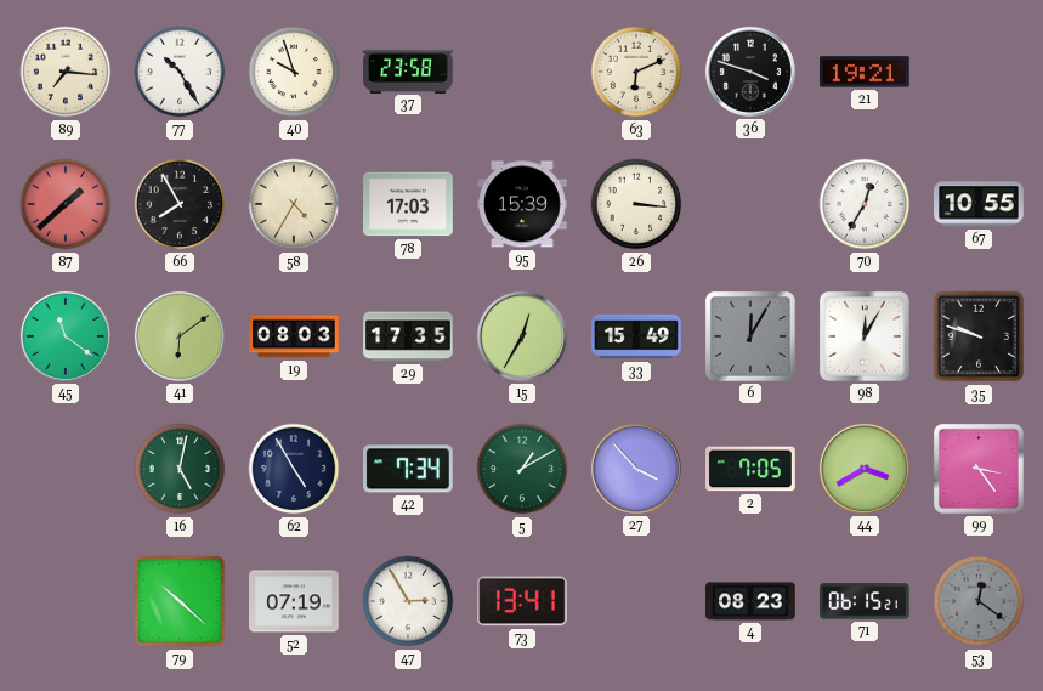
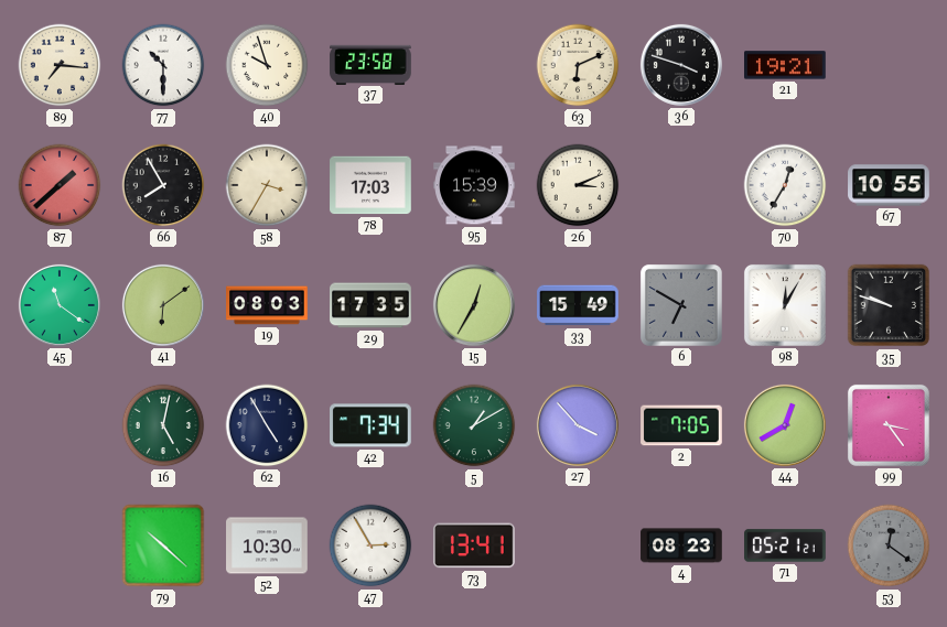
77: 10:25 -> 10:30
58: 4:35 -> 3:35
26: 3:16 -> 3:11
6: 12:05 -> 6:50
44: 3:40 -> 12:40
52: 07:19 -> 10:30
71: 06:15 -> 05:21
